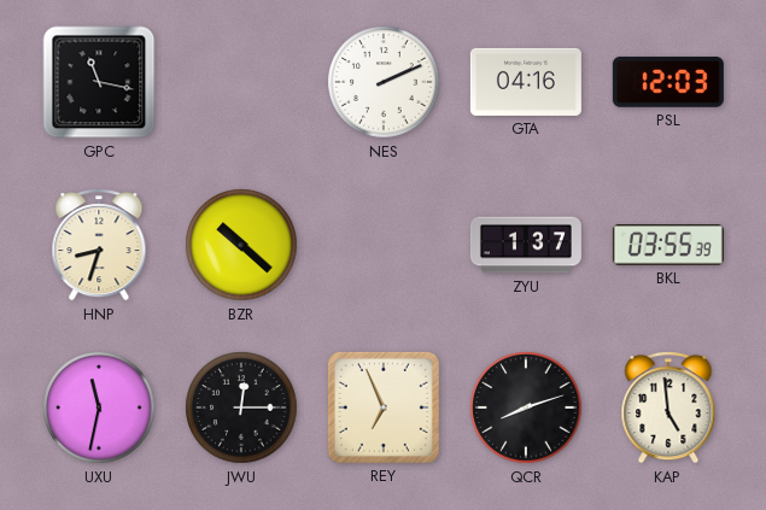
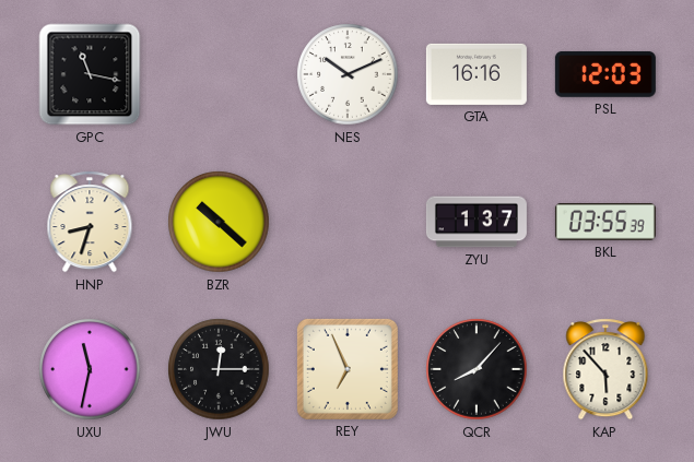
NES: 2:11 -> 10:11
GTA: 04:16 -> 16:16
QCR: 8:12 -> 8:07
KAP: 4:59 -> 5:53
